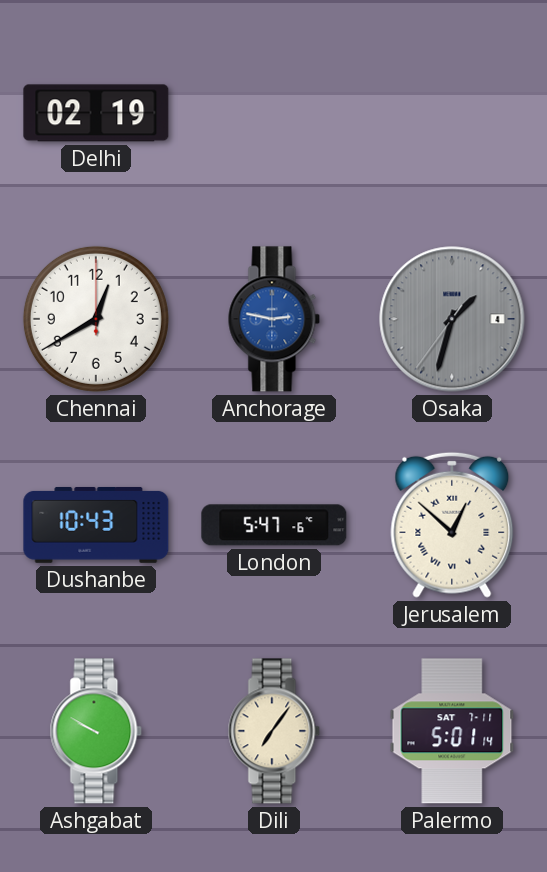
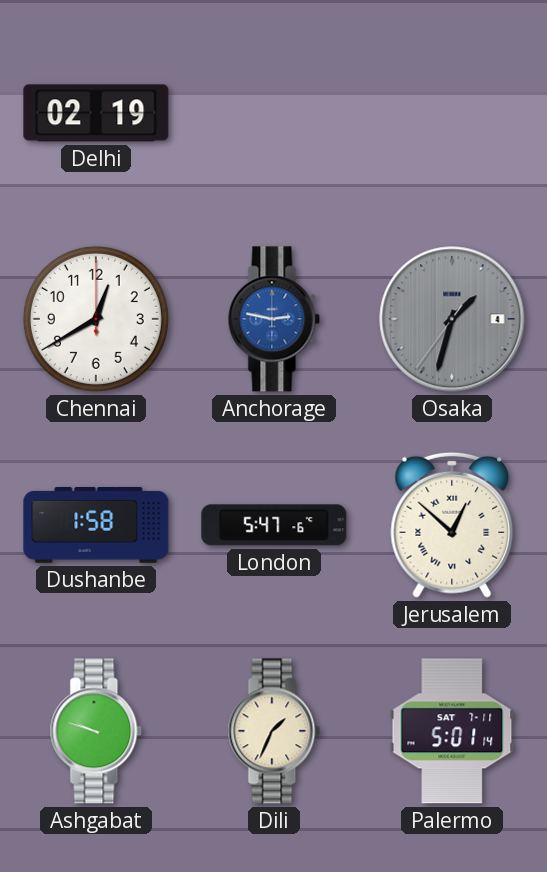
Dushanbe: 10:43 -> 1:58
Ashgabat: 9:50 -> 9:48
Dili: 7:06 -> 1:34
